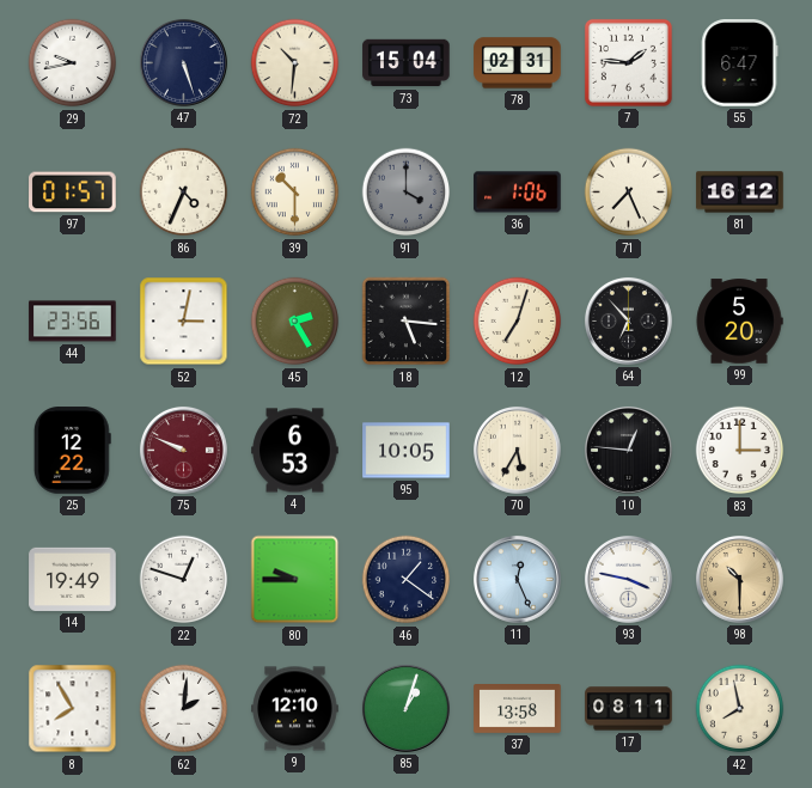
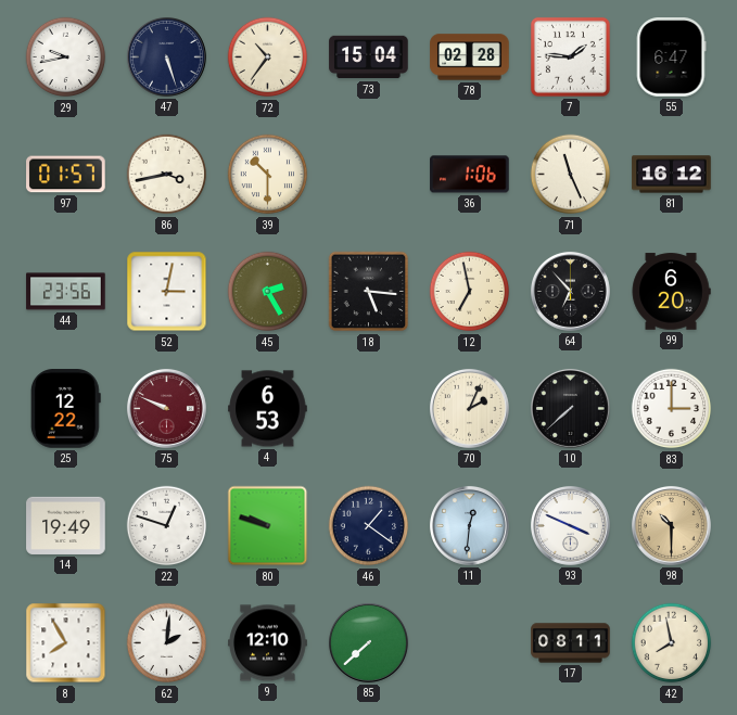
72: 10:31 -> 10:36
78: 02:31 -> 02:28
86: 4:34 -> 3:43
91: 4:00 -> none
71: 7:26 -> 11:26
12: 7:03 -> 6:58
99: 5:20 -> 6:20
95: 10:05 -> none
70: 5:35 -> 2:04
10: 12:46 -> 7:38
80: 9:45 -> 9:48
11: 12:26 -> 12:31
93: 3:47 -> 3:49
85: 1:03 -> 7:38
37: 13:58 -> none
